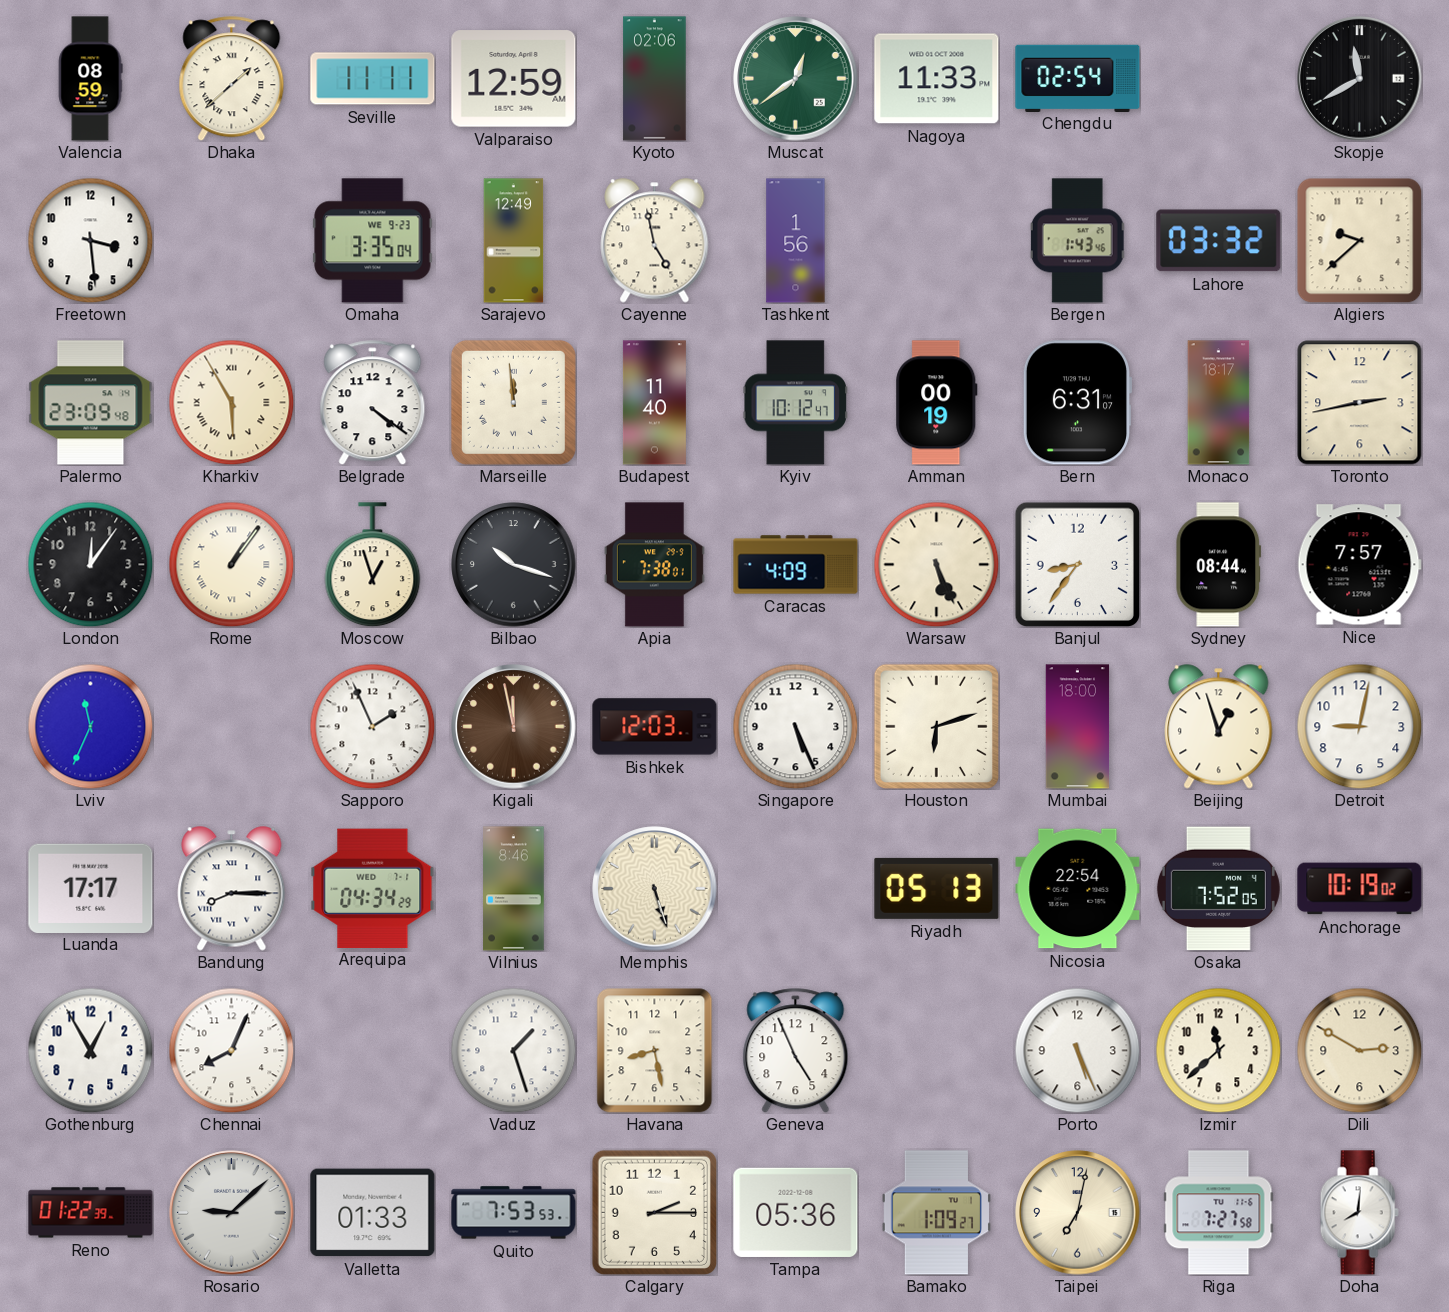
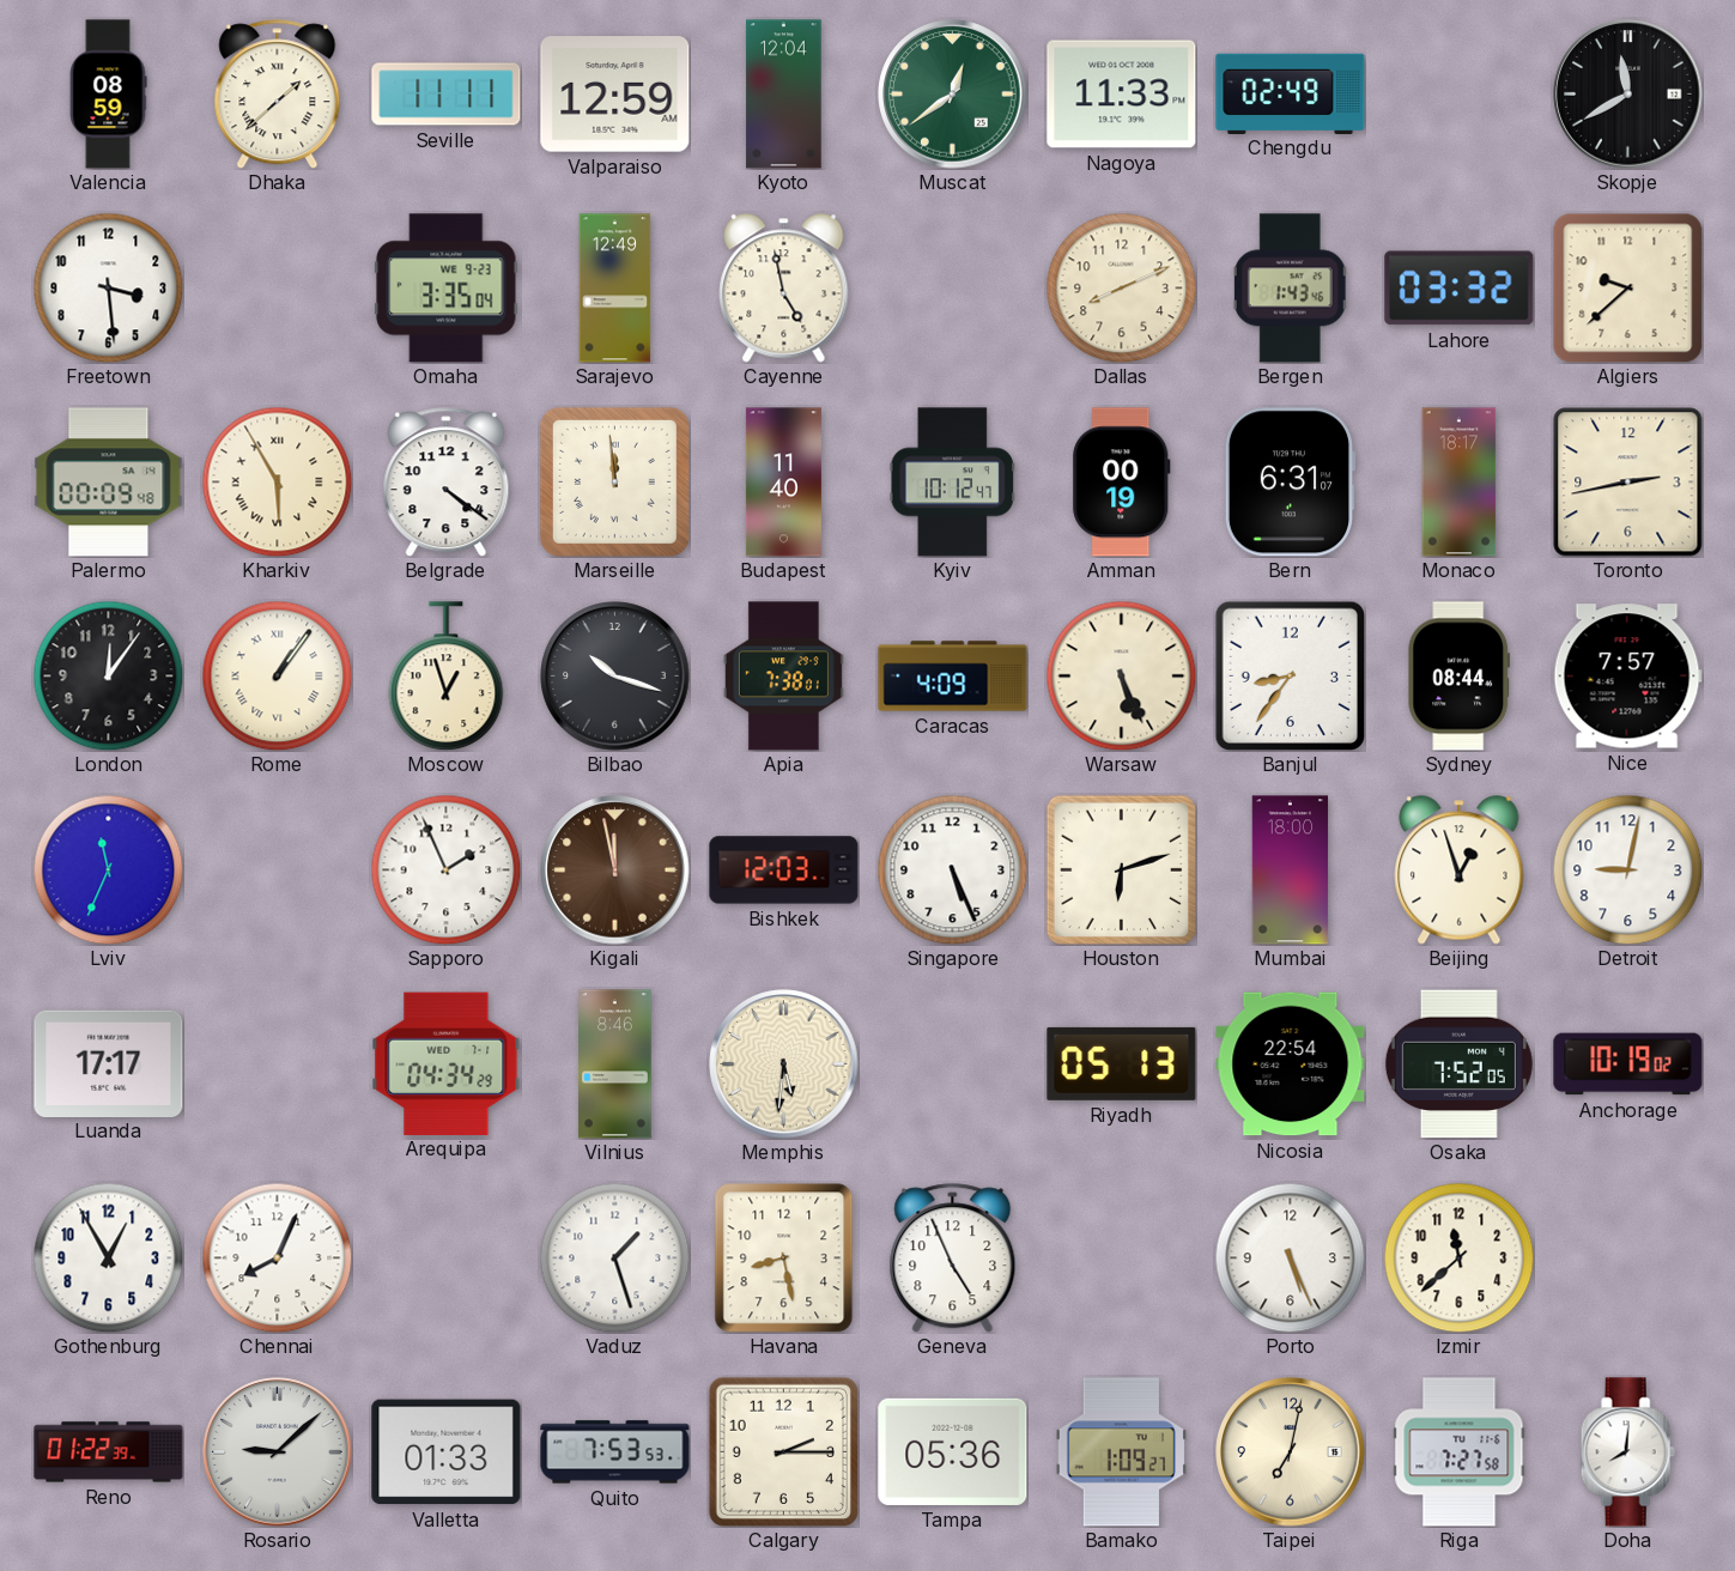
Kyoto: 02:06 -> 12:04
Chengdu: 02:54 -> 02:49
Tashkent: 1:56 -> none
Dallas: none -> 8:11
Palermo: 23:09 -> 00:09
Bandung: 8:15 -> none
Memphis: 5:27 -> 5:31
Dili: 2:50 -> none
